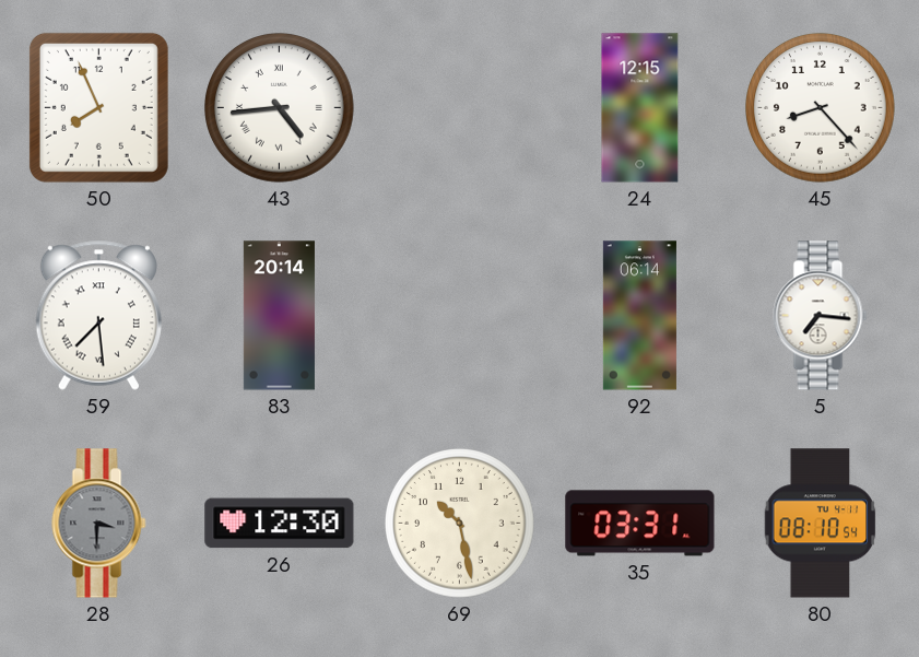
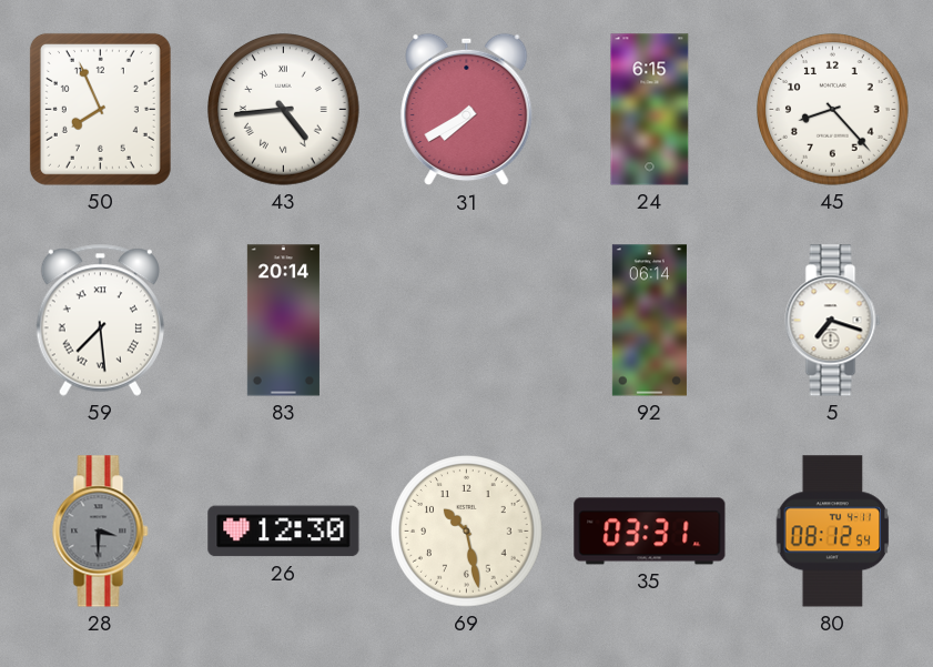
31: none -> 7:40
24: 12:15 -> 6:15
5: 7:16 -> 7:18
80: 08:10 -> 08:12
